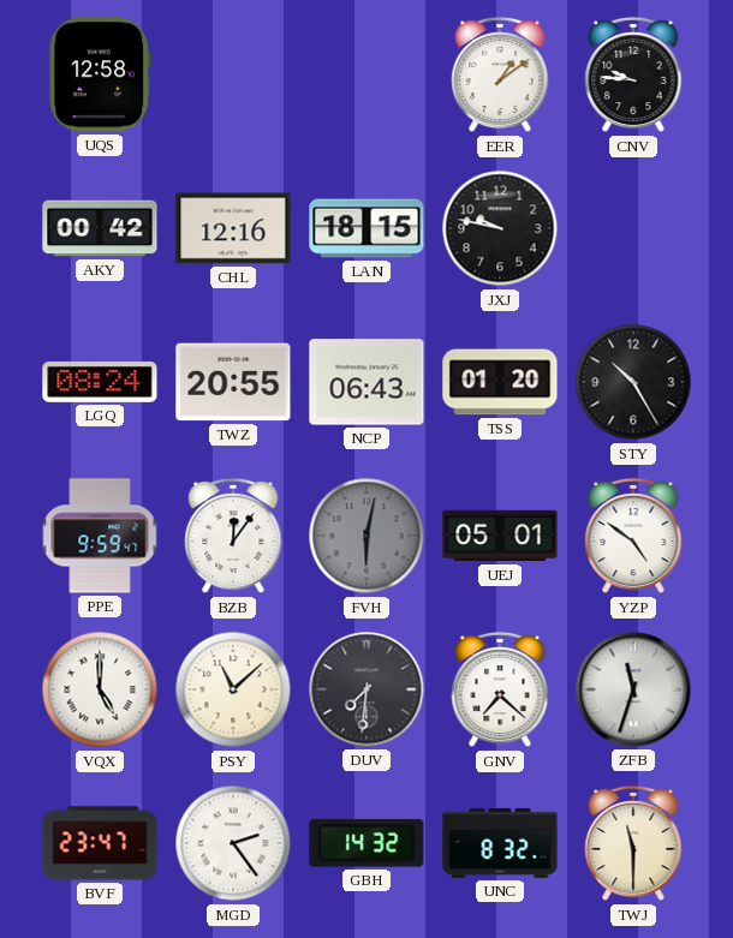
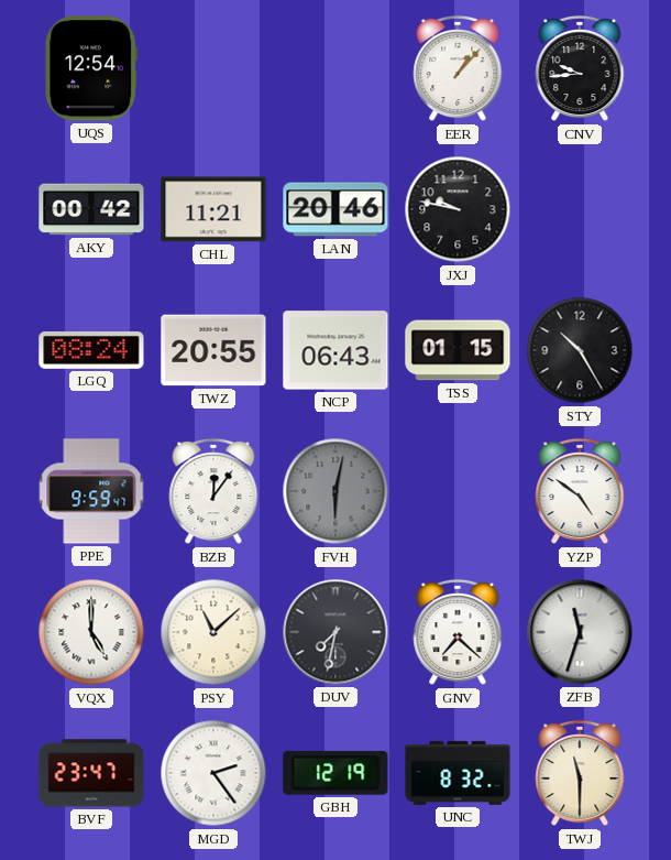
UQS: 12:58 -> 12:54
EER: 1:09 -> 1:07
CNV: 9:46 -> 9:44
CHL: 12:16 -> 11:21
LAN: 18:15 -> 20:46
TSS: 01:20 -> 01:15
UEJ: 05:01 -> none
DUV: 7:31 -> 7:32
GBH: 14:32 -> 12:19
